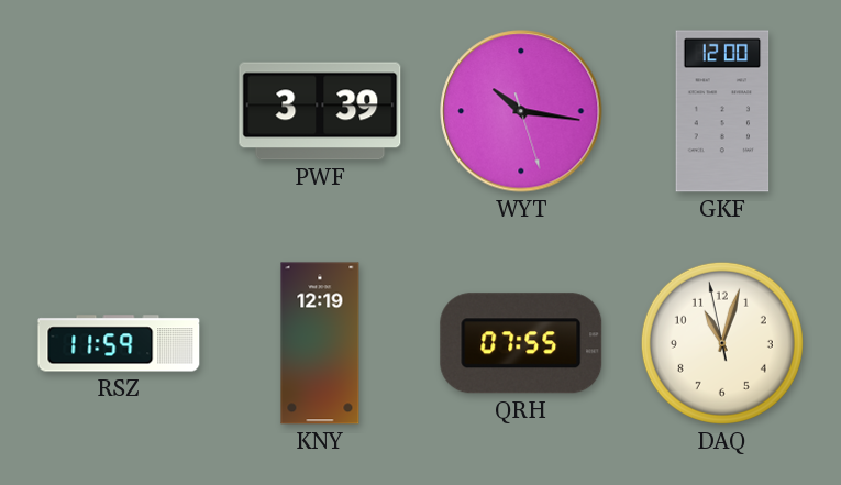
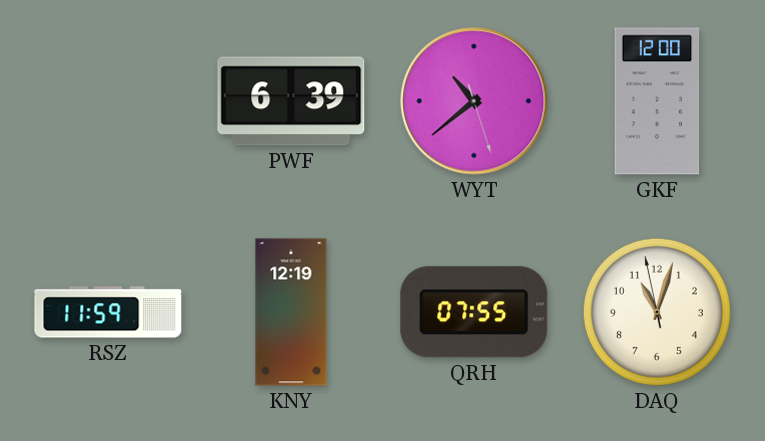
PWF: 3:39 -> 6:39
WYT: 10:16 -> 10:38
